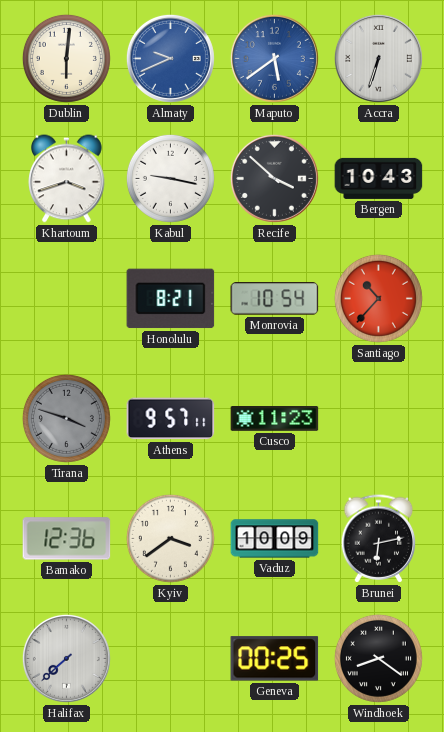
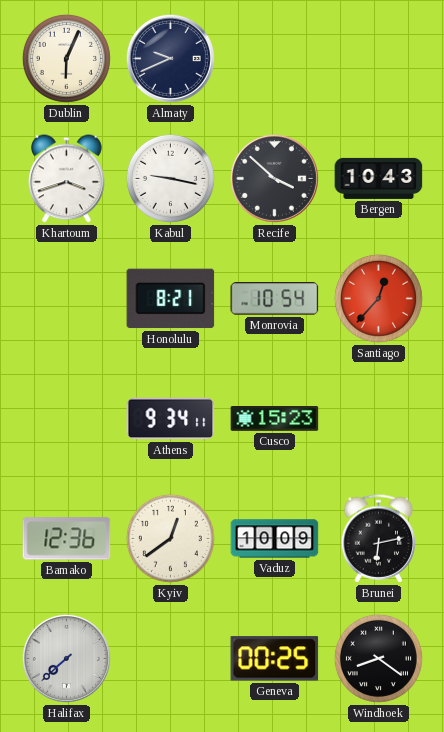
Dublin: 6:01 -> 6:04
Almaty dial: blue -> navy
Maputo: 5:39 -> none
Accra: 6:33 -> none
Santiago: 10:37 -> 12:37
Tirana: 3:48 -> none
Athens: 9:57 -> 9:34
Cusco: 11:23 -> 15:23
Kyiv: 3:39 -> 12:39
